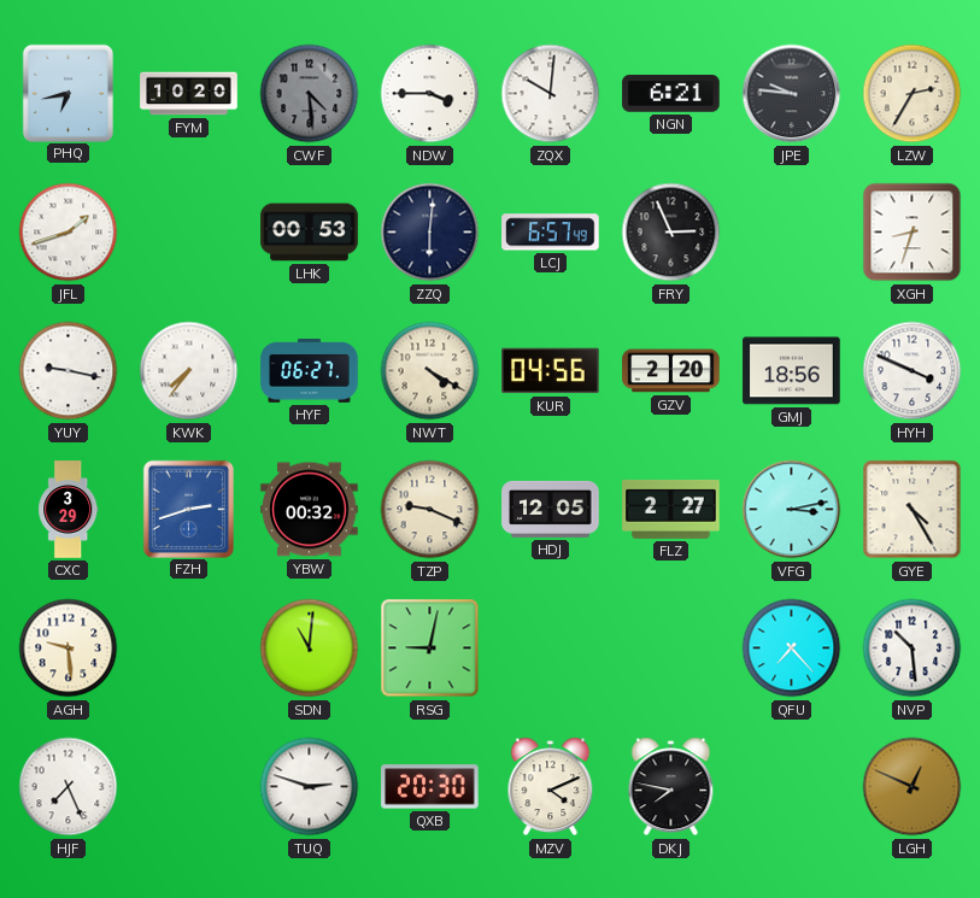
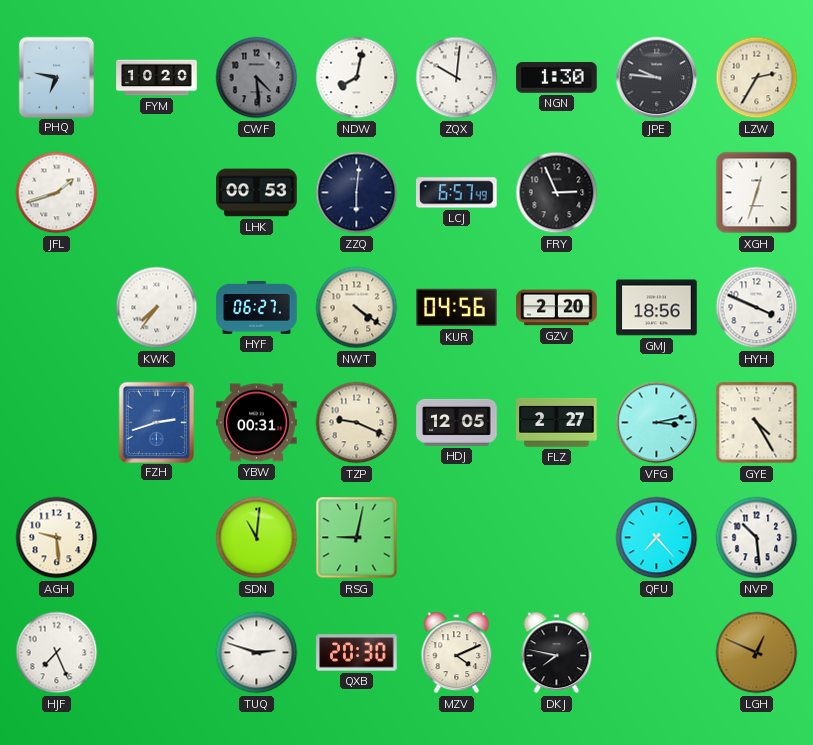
PHQ: 6:43 -> 6:47
NDW: 3:45 -> 8:02
NGN: 6:21 -> 1:30
XGH: 8:33 -> 12:33
YUY: 9:17 -> none
NWT: 4:20 -> 4:21
CXC: 3:29 -> none
YBW: 00:32 -> 00:31
